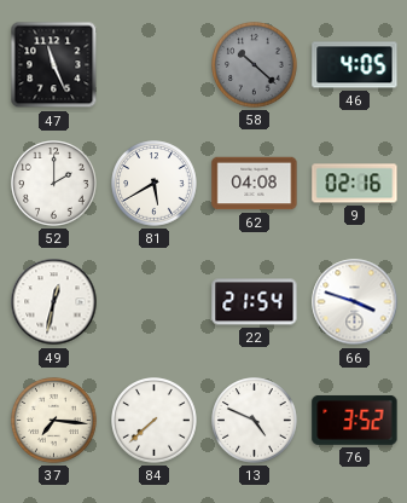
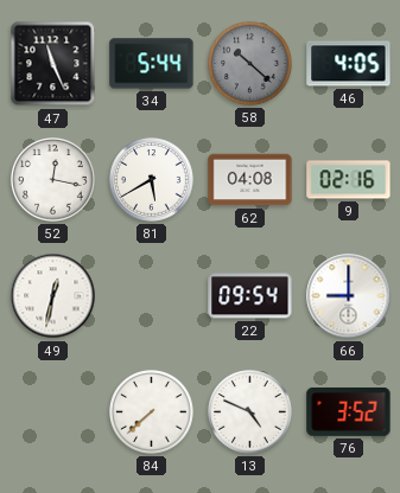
34: none -> 5:44
52: 2:00 -> 12:17
22: 21:54 -> 09:54
66: 3:48 -> 9:00
37: 7:16 -> none
